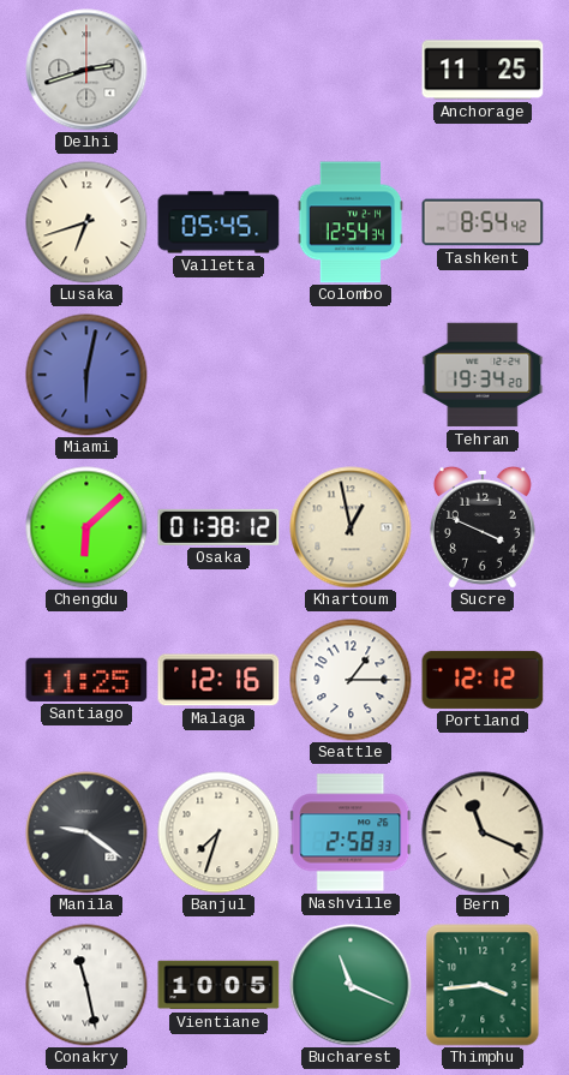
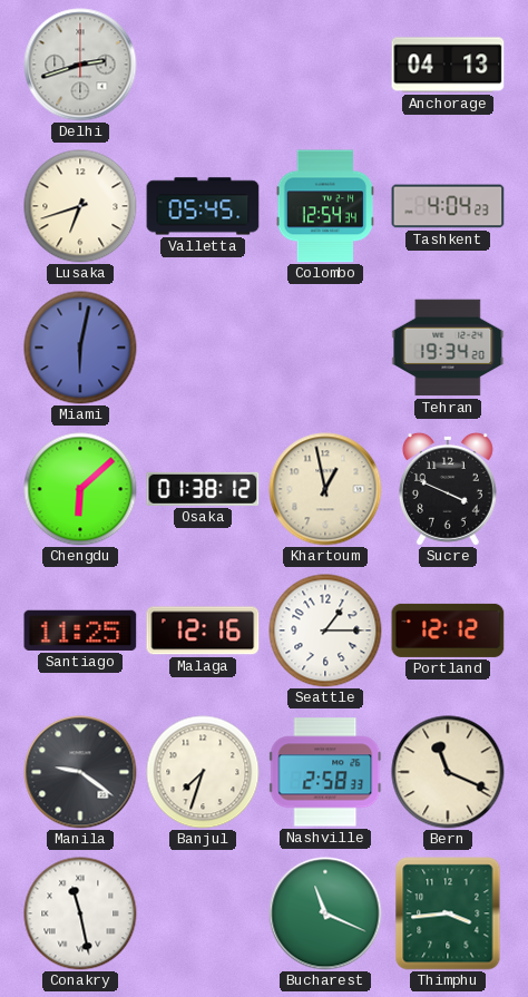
Anchorage: 11:25 -> 04:13
Tashkent: 8:54 -> 4:04
Vientiane: 10:05 -> none
